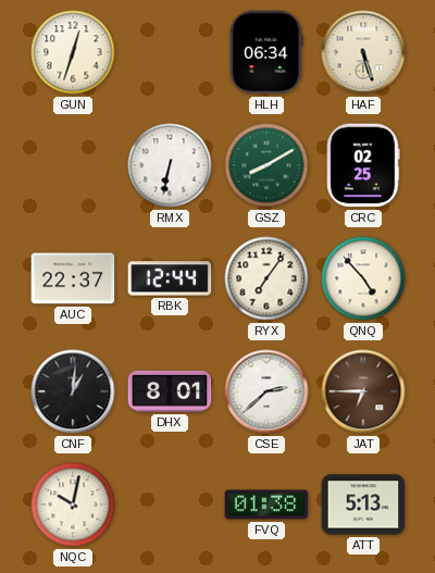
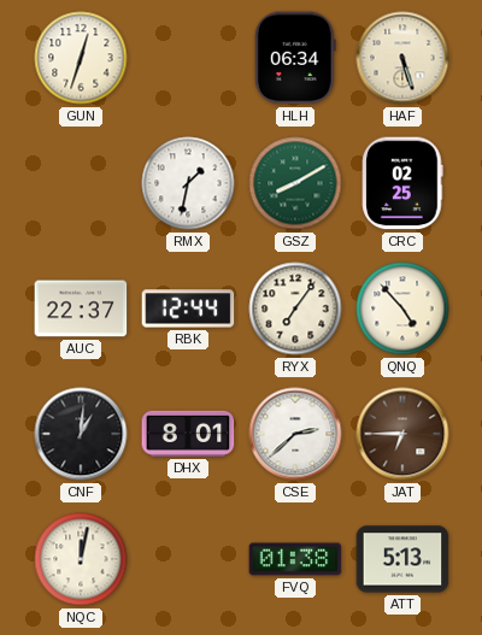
RMX: 6:32 -> 1:32
NQC: 10:02 -> 12:02
